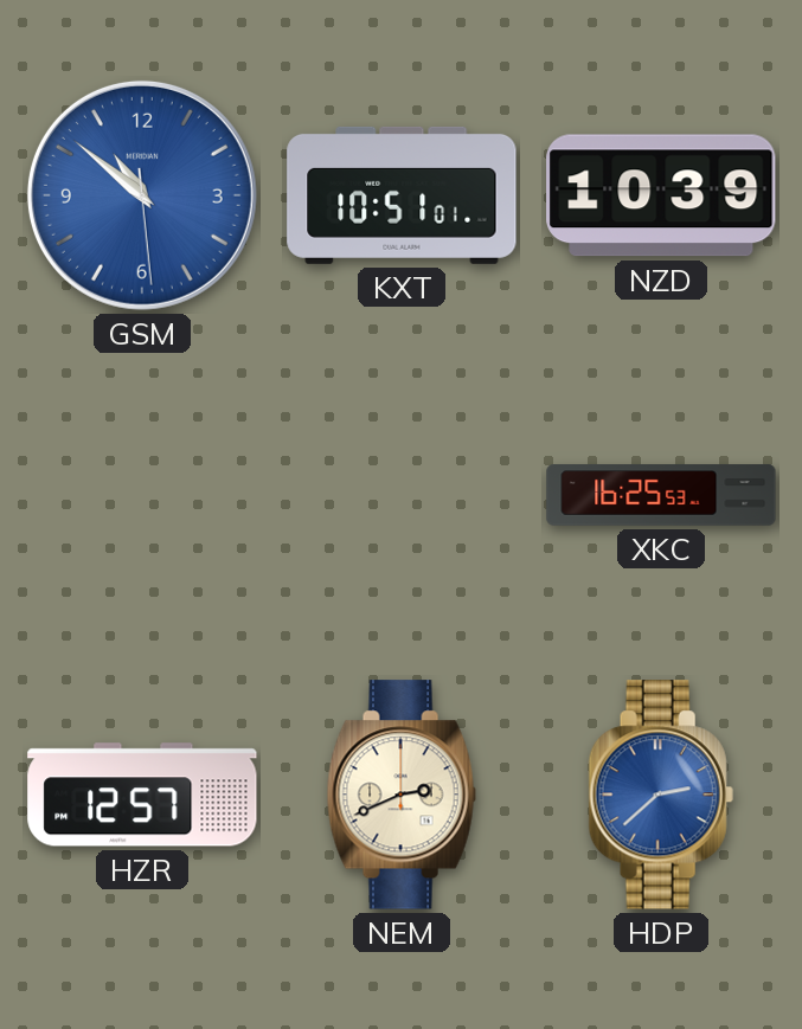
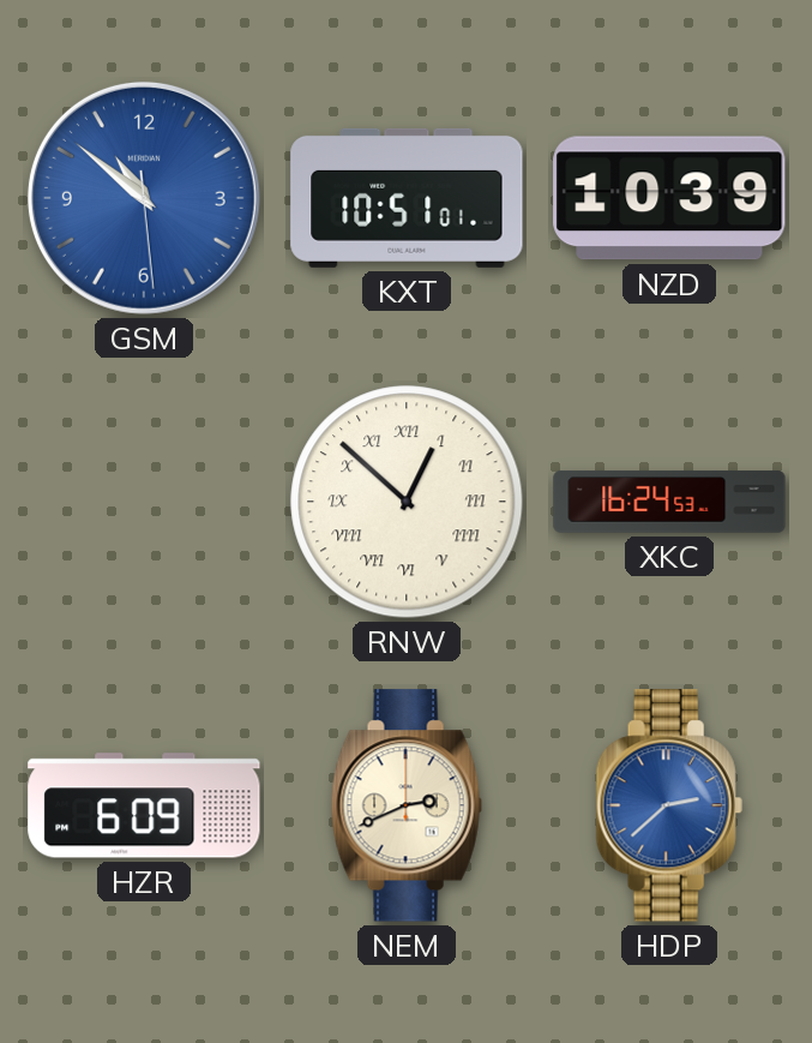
RNW: none -> 12:52
XKC: 16:25 -> 16:24
HZR: 12:57 -> 6:09
